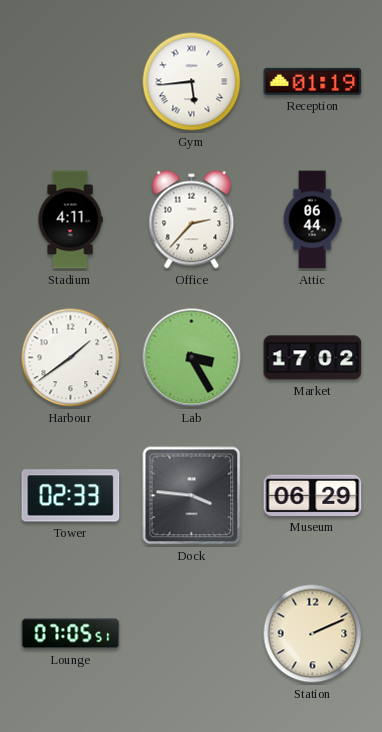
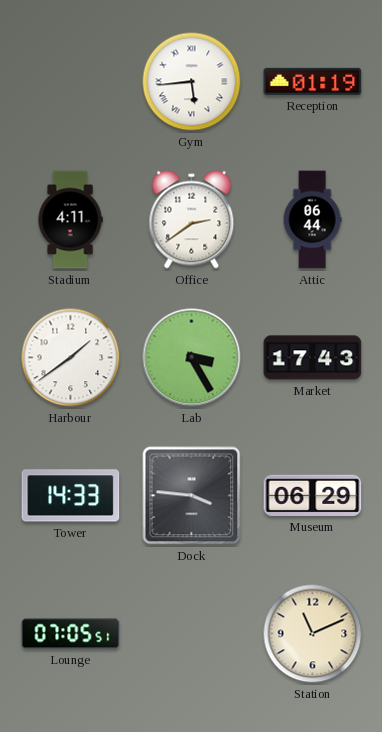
Office: 2:37 -> 2:39
Market: 17:02 -> 17:43
Tower: 02:33 -> 14:33
Station: 2:11 -> 11:11
